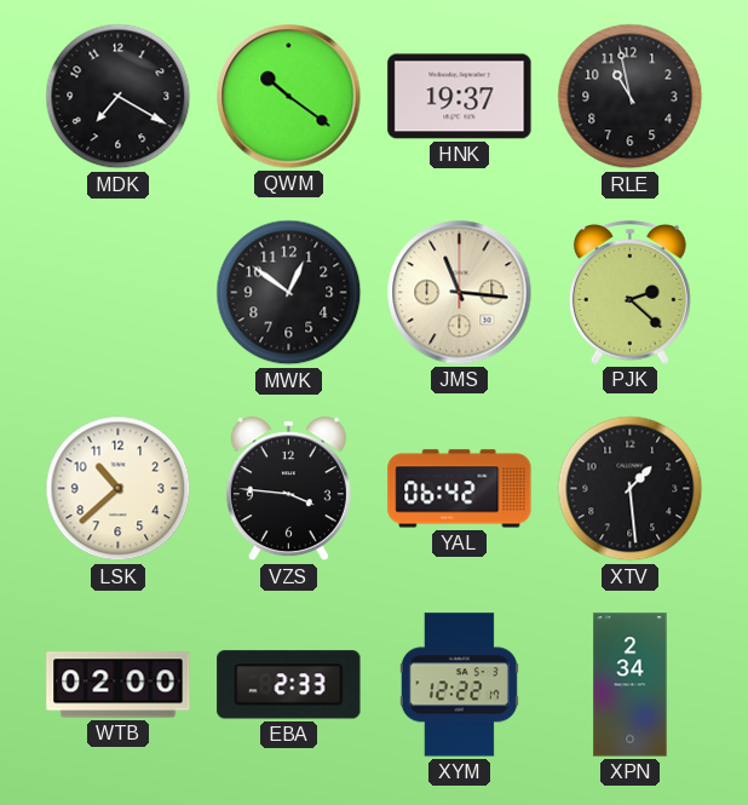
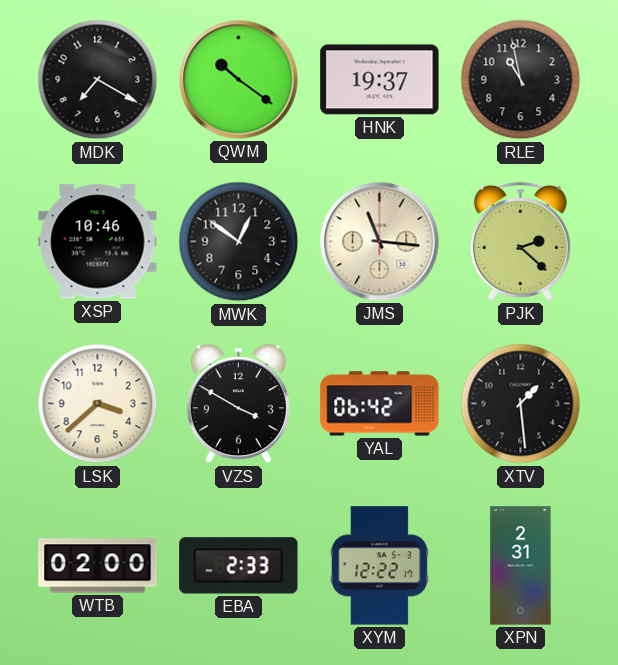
XSP: none -> 10:46
LSK: 10:38 -> 3:38
VZS: 3:46 -> 3:50
XPN: 2:34 -> 2:31
